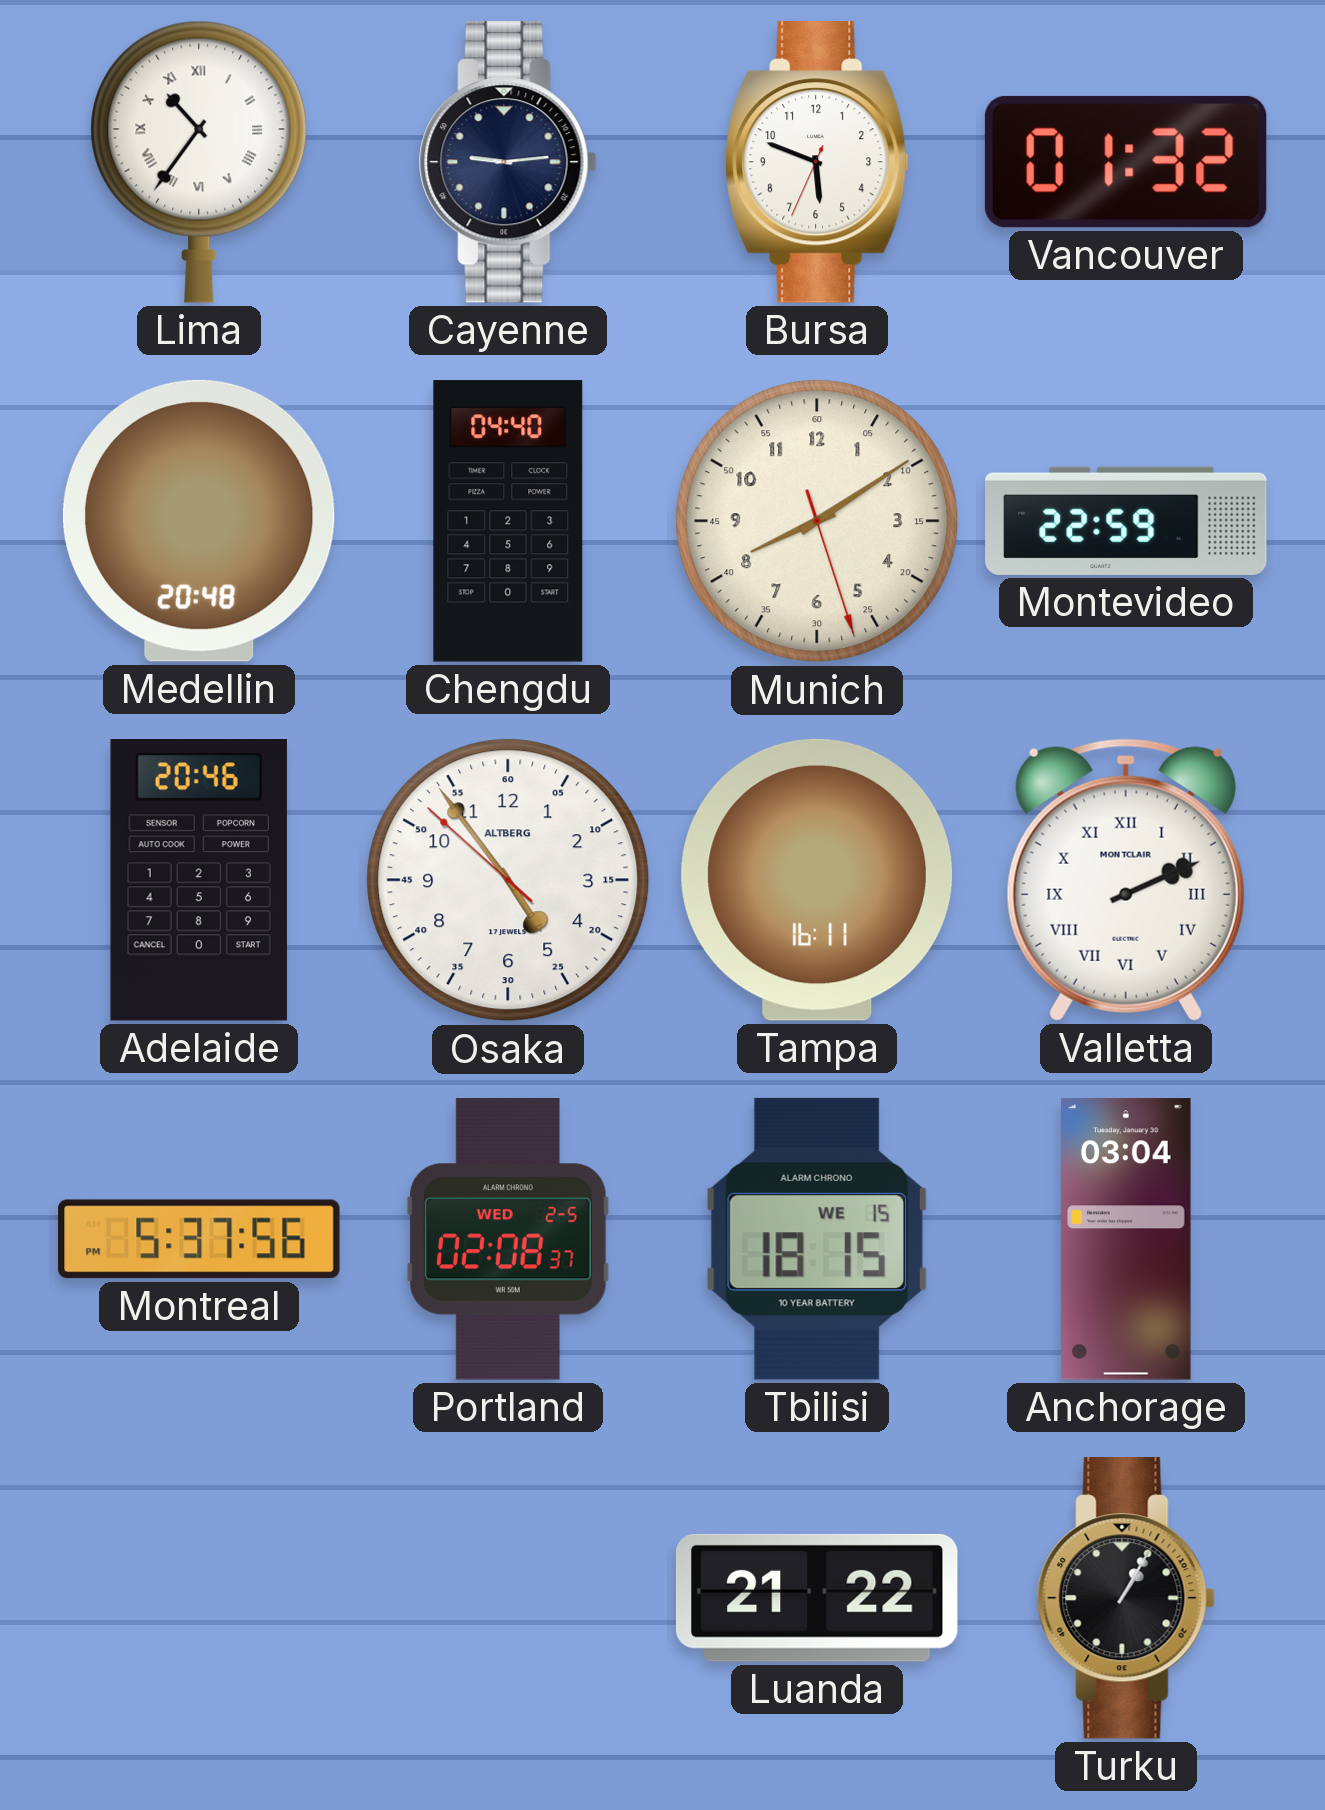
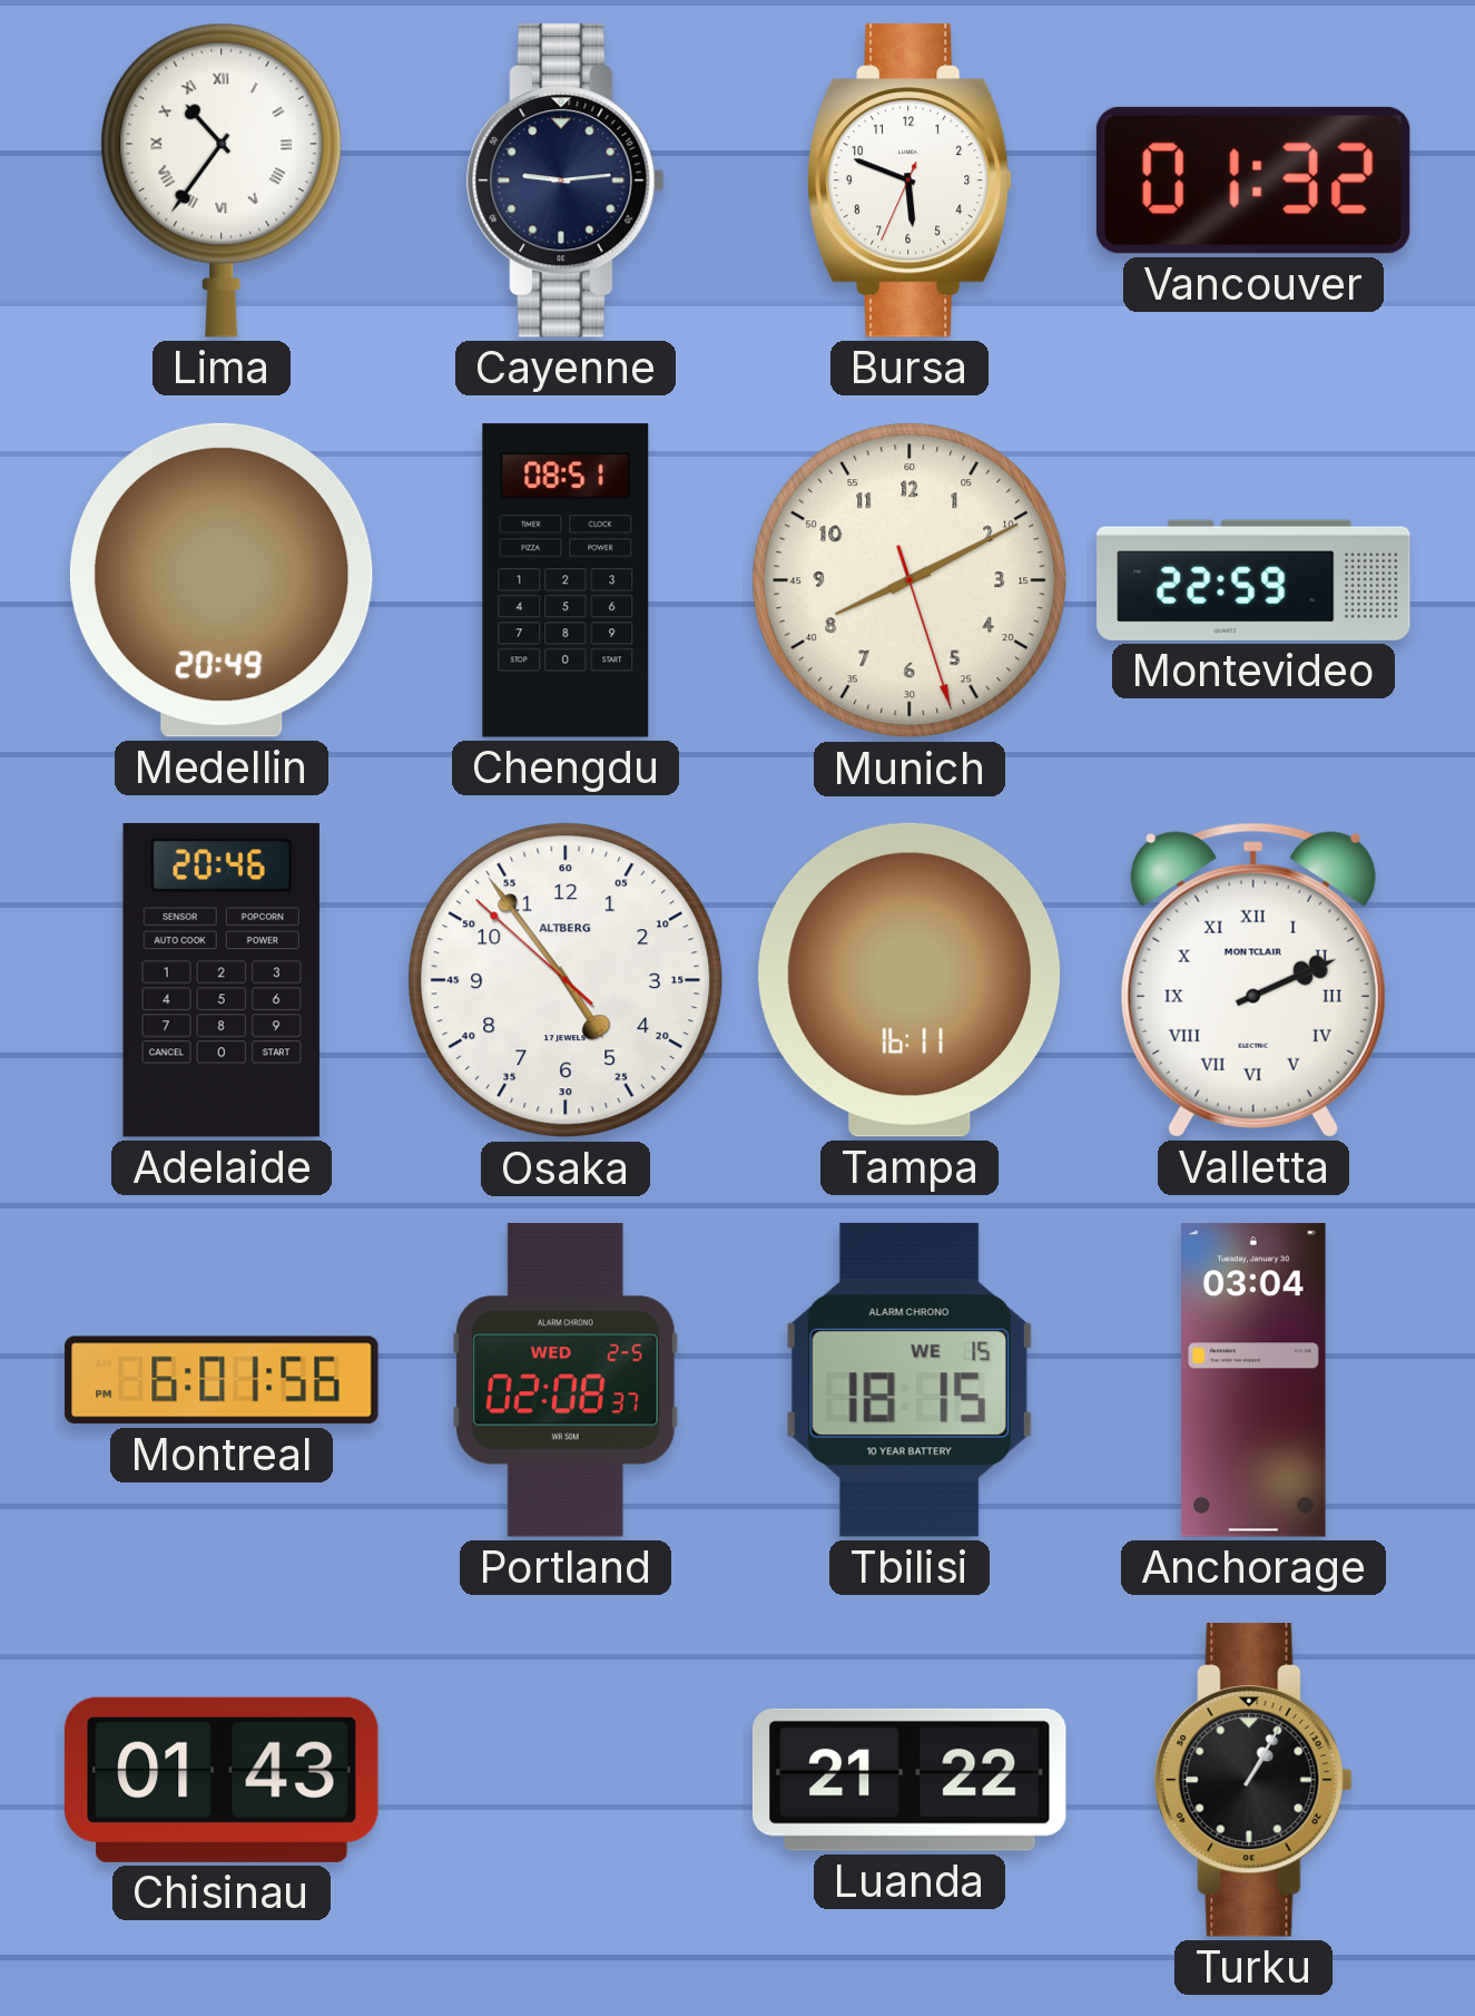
Medellin: 20:48 -> 20:49
Chengdu: 04:40 -> 08:51
Munich: 8:09 -> 8:10
Montreal: 5:37 -> 6:01
Chisinau: none -> 01:43
